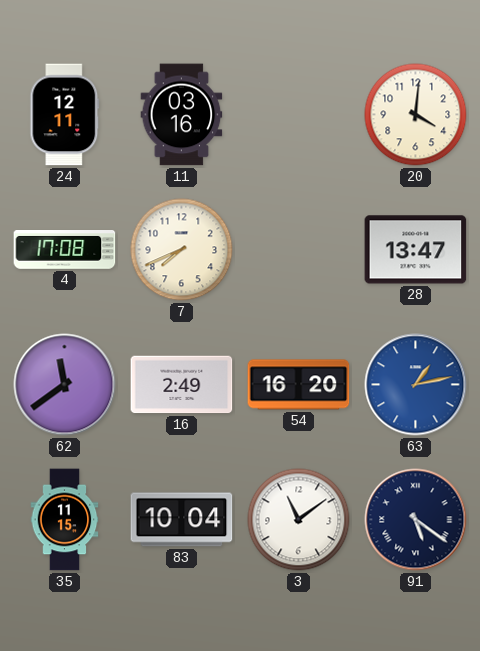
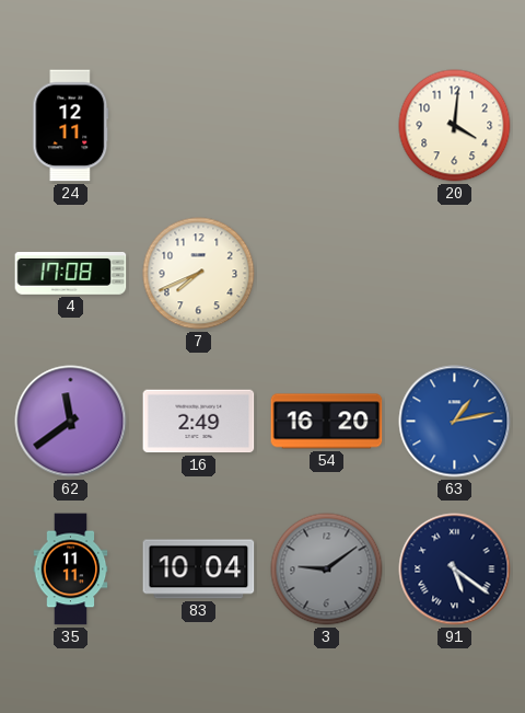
11: 03:16 -> none
28: 13:47 -> none
35: 11:15 -> 11:11
3: 11:09 -> 9:09
3 dial: white -> grey
